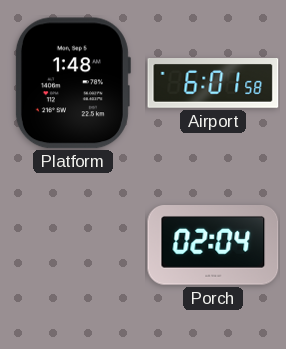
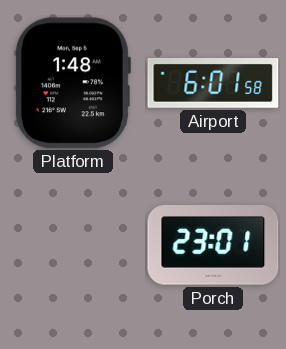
Porch: 02:04 -> 23:01
